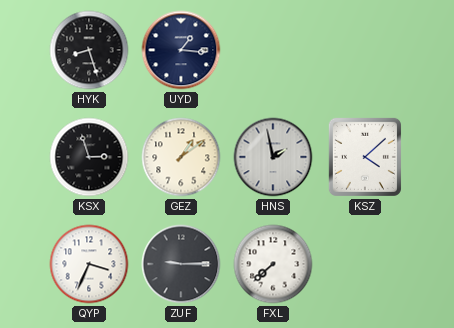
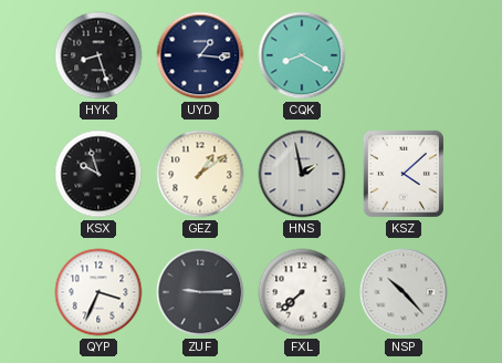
CQK: none -> 8:20
KSX: 2:57 -> 9:57
NSP: none -> 10:23
